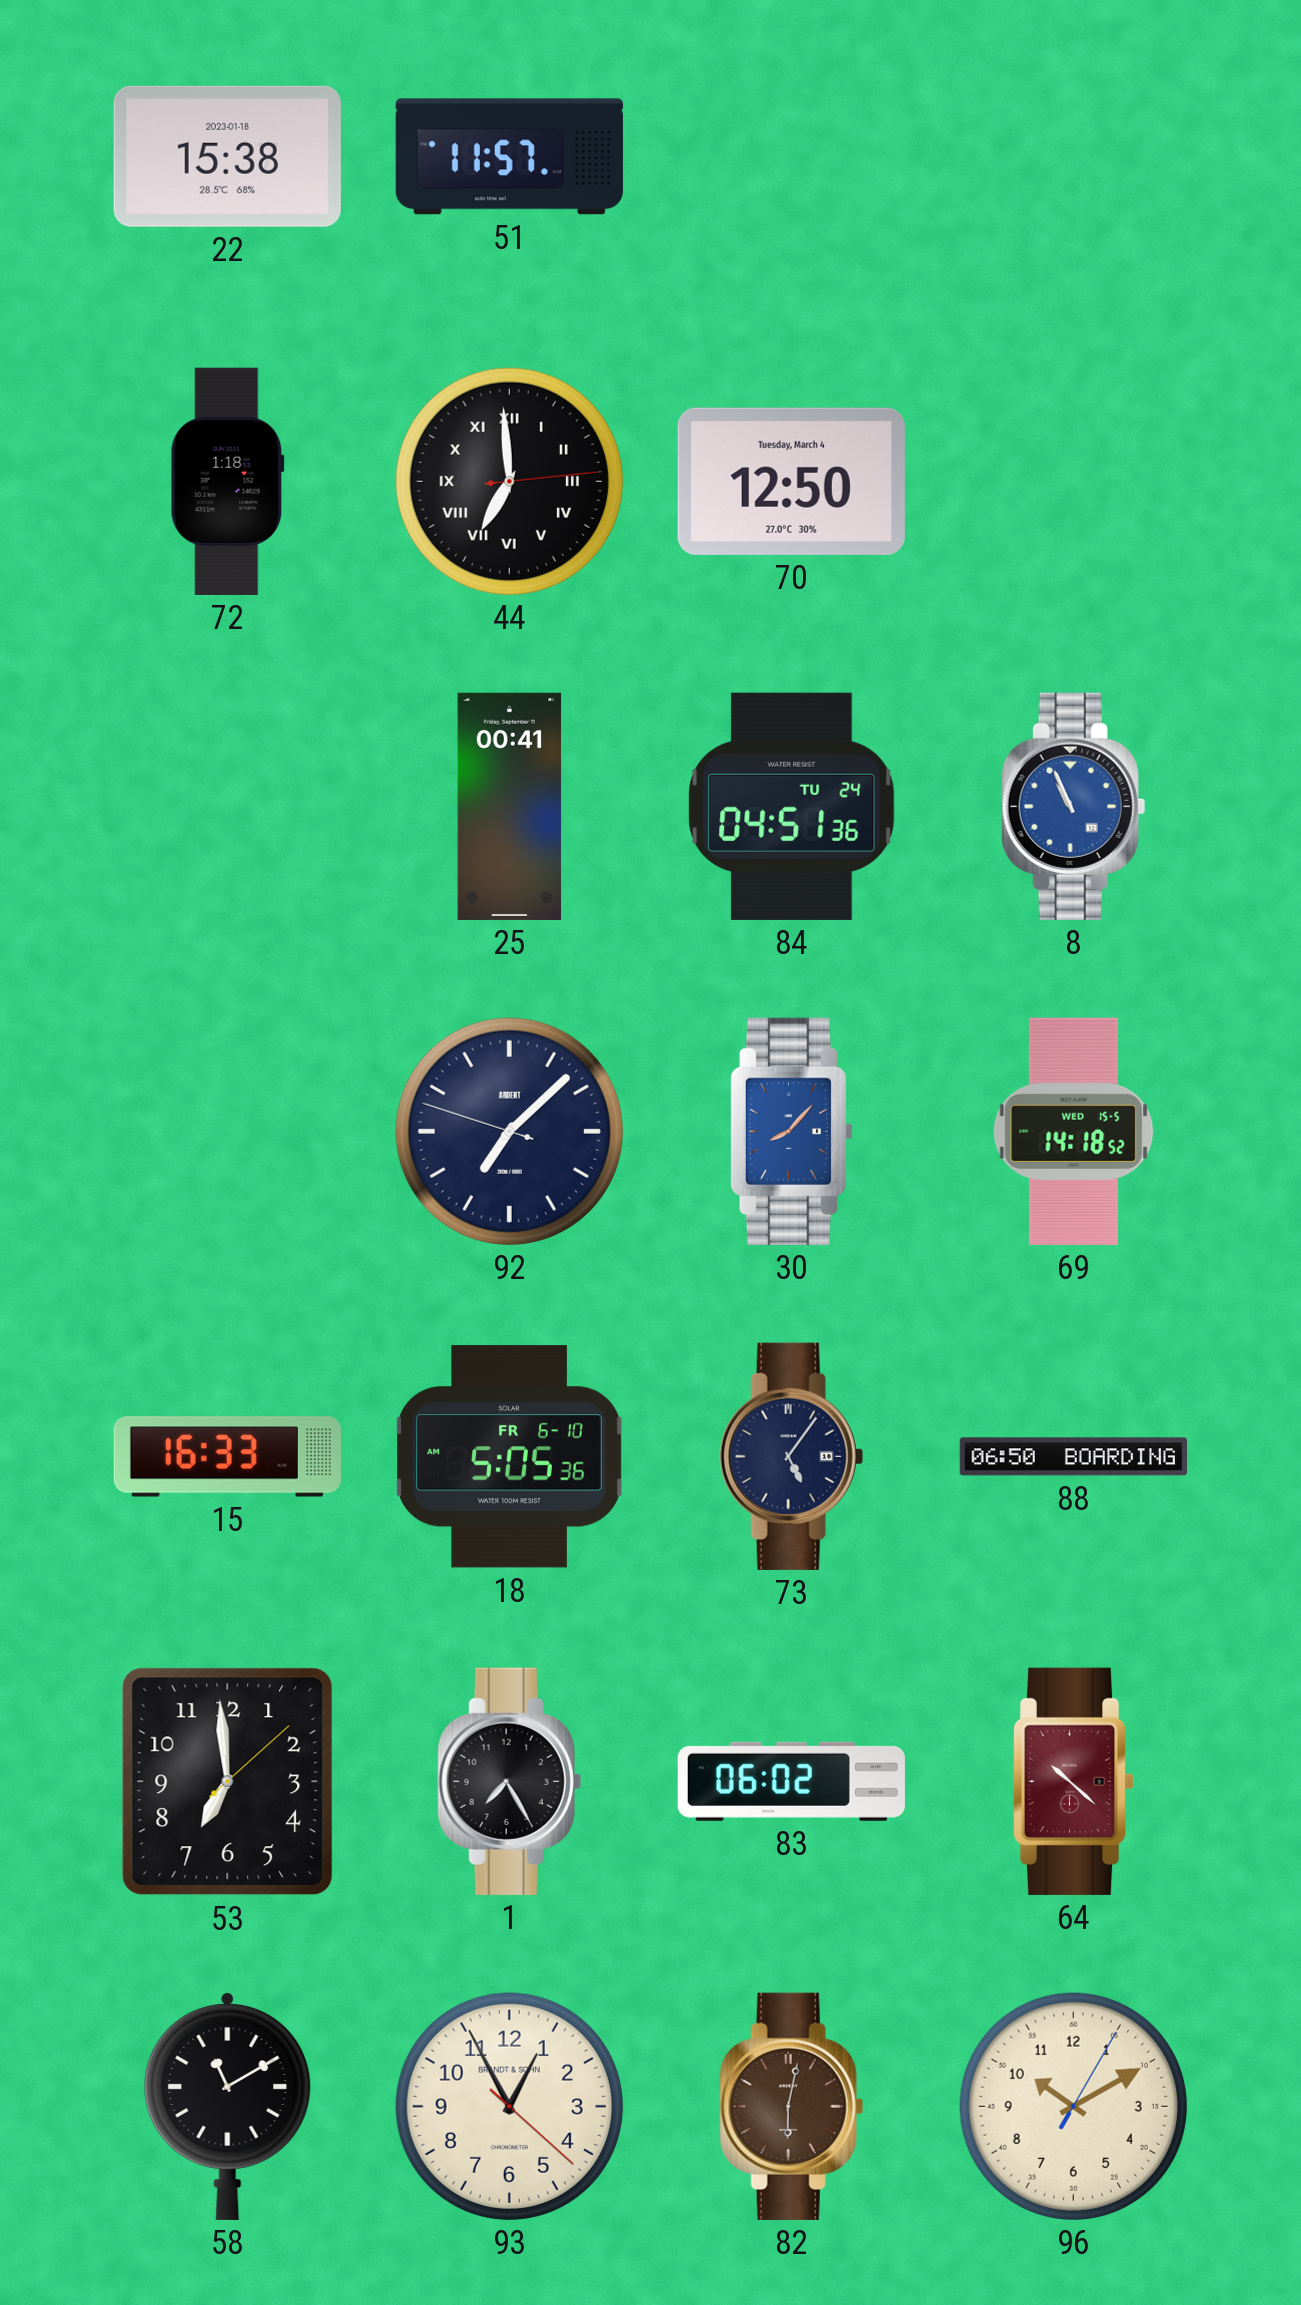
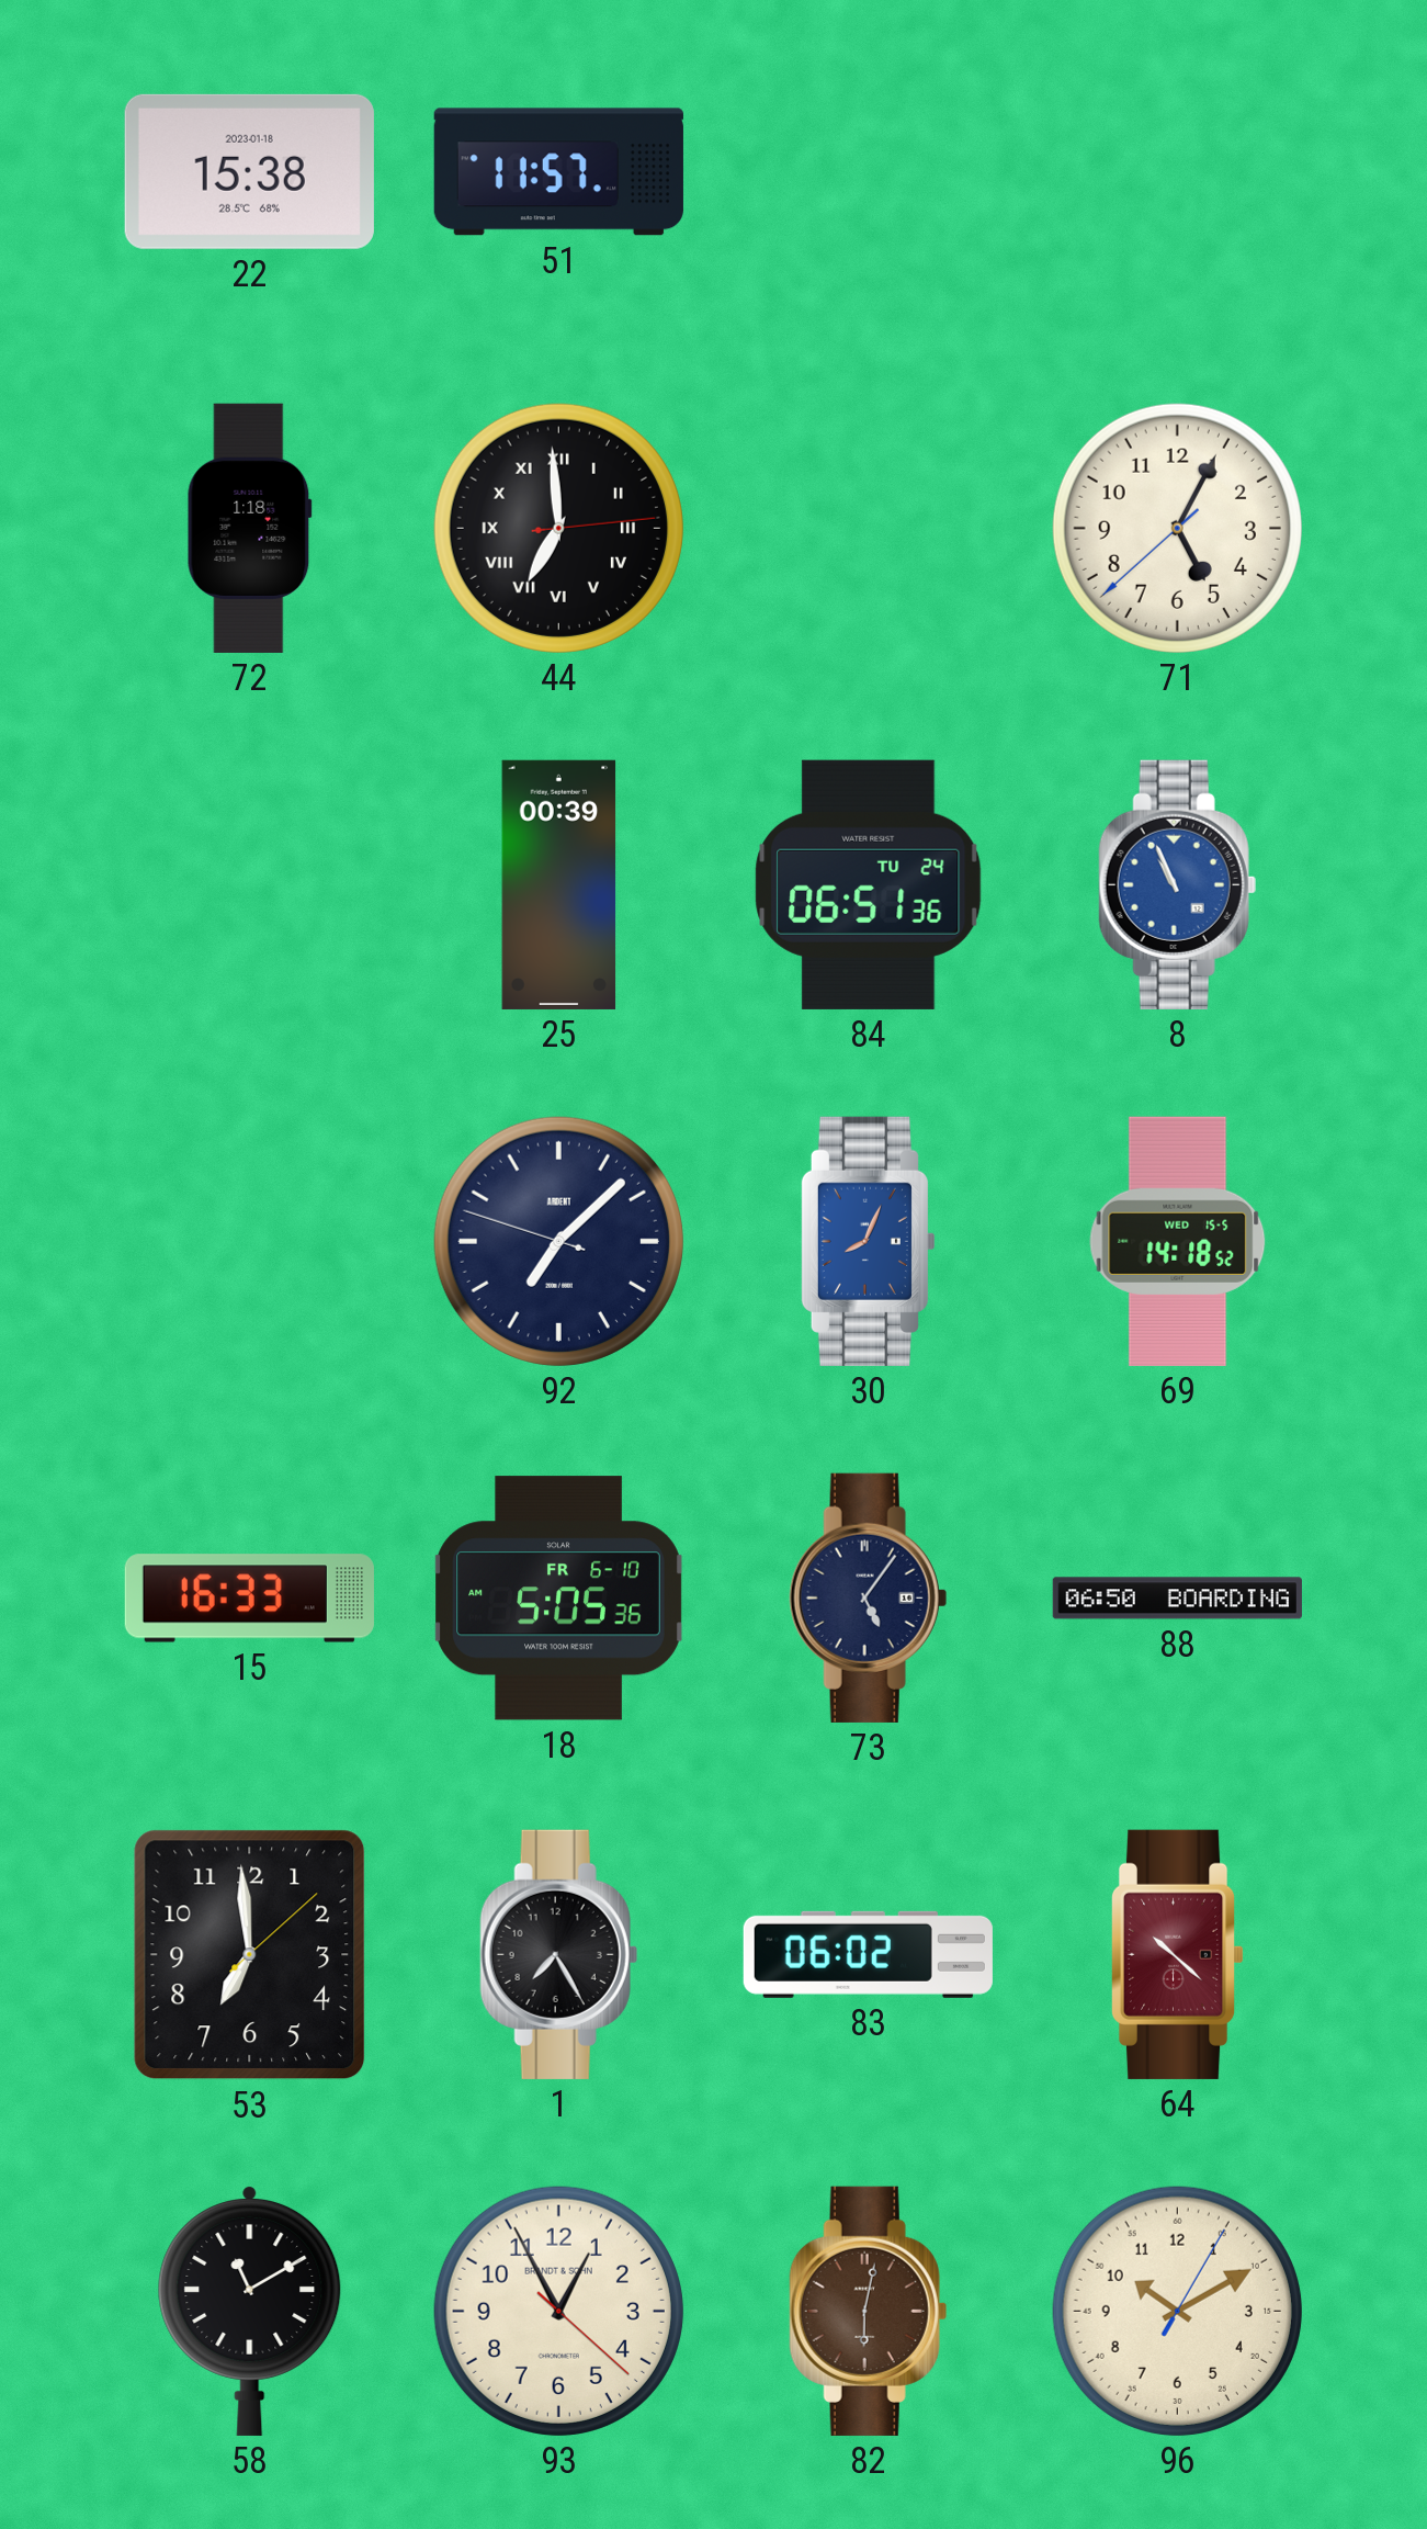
70: 12:50 -> none
71: none -> 5:04
25: 00:41 -> 00:39
84: 04:51 -> 06:51
30: 8:07 -> 8:04
